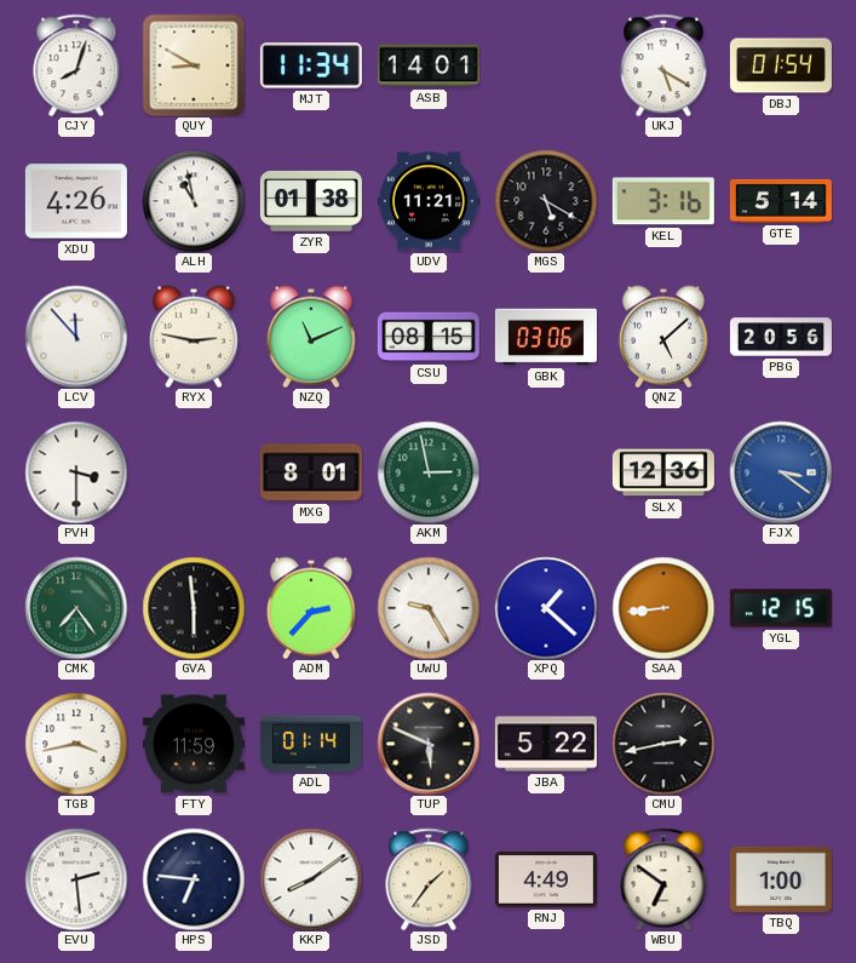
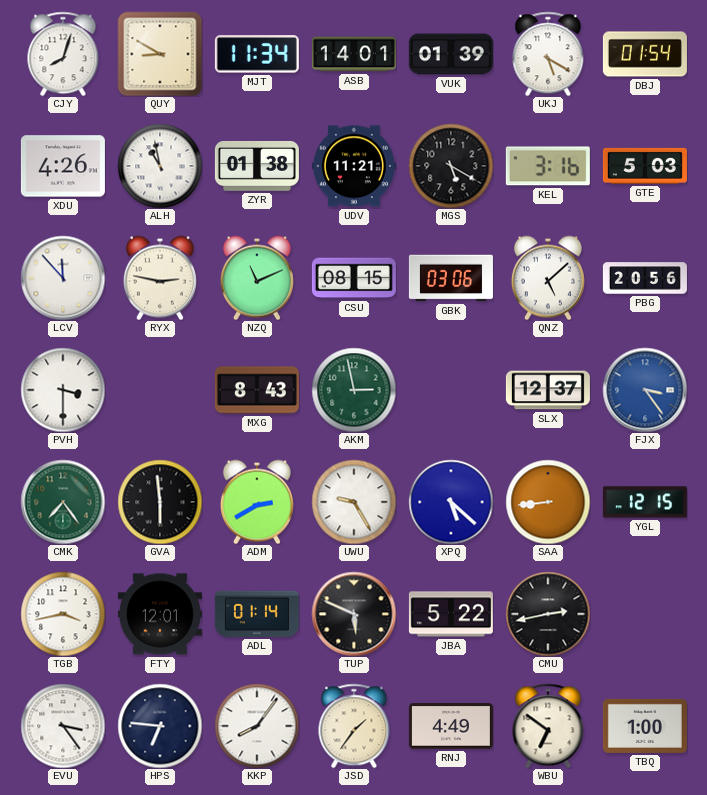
VUK: none -> 01:39
GTE: 5:14 -> 5:03
MXG: 8:01 -> 8:43
SLX: 12:36 -> 12:37
FJX: 3:21 -> 3:24
ADM: 2:37 -> 2:40
XPQ: 1:22 -> 5:22
FTY: 11:59 -> 12:01
EVU: 2:29 -> 3:24
KKP: 8:09 -> 8:06
